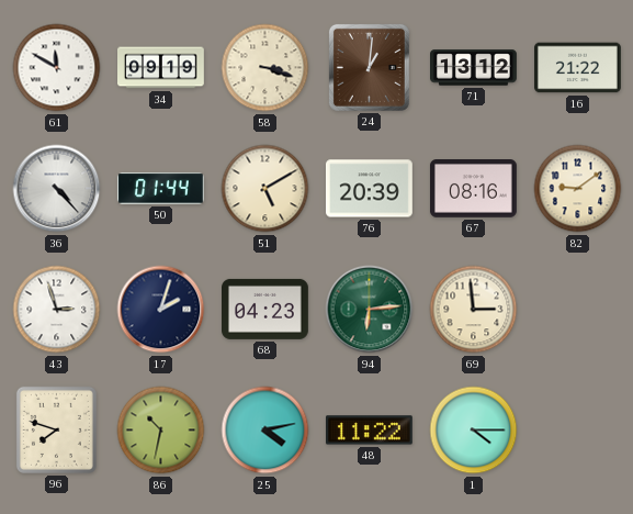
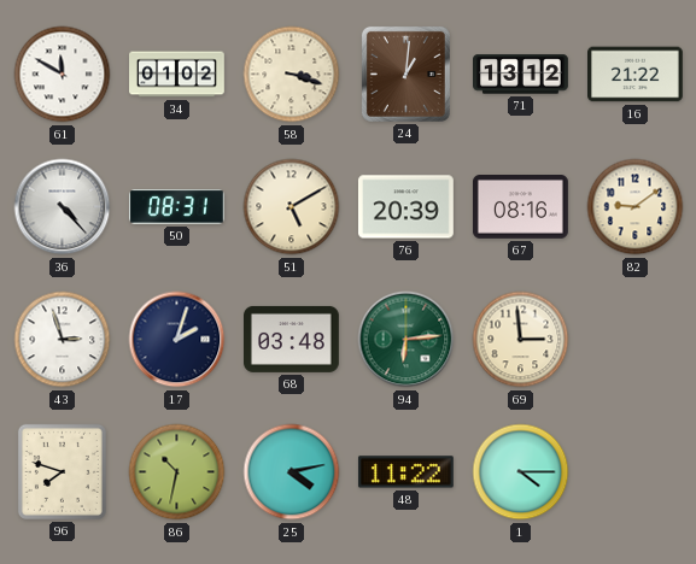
34: 09:19 -> 01:02
50: 01:44 -> 08:31
68: 04:23 -> 03:48
